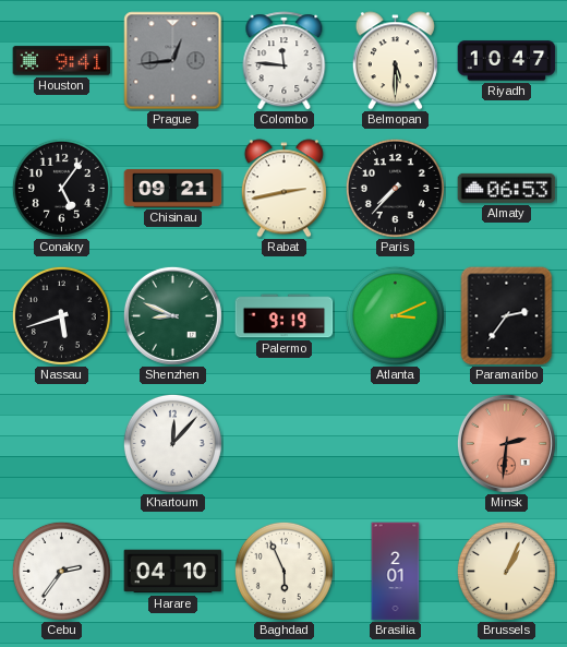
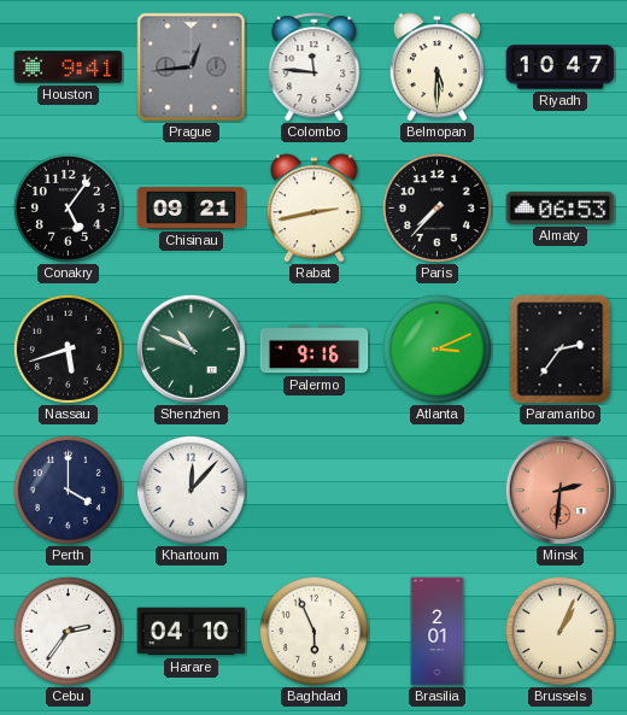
Shenzhen: 8:49 -> 10:49
Palermo: 9:19 -> 9:16
Perth: none -> 4:00
